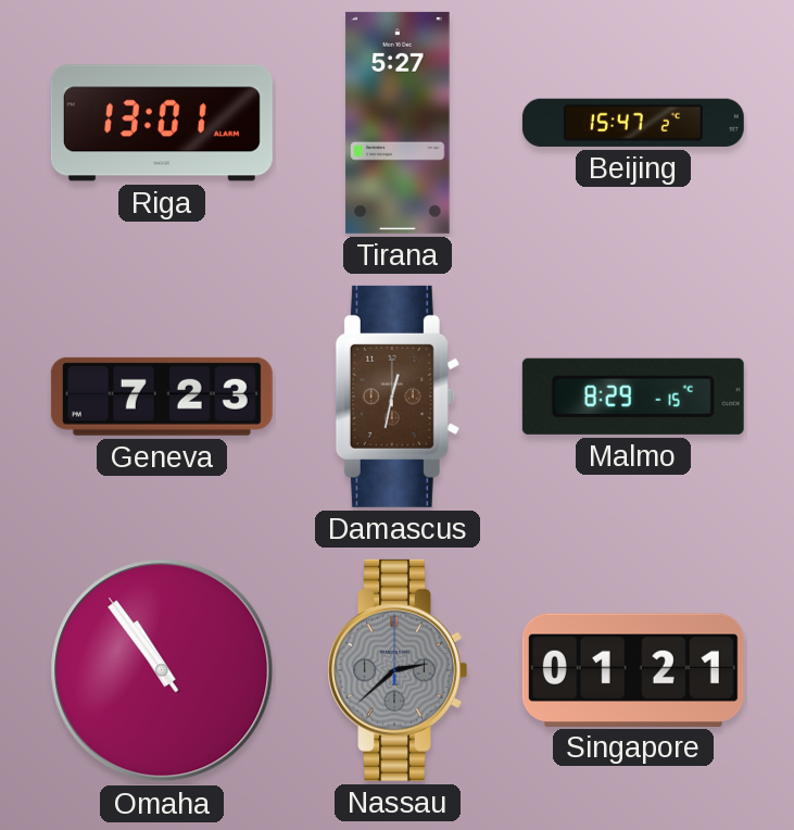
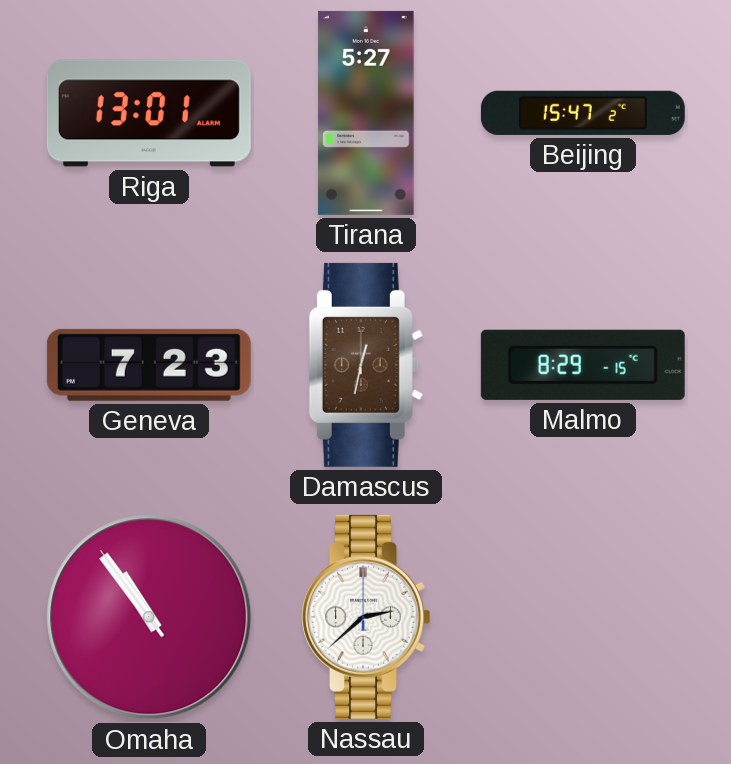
Nassau dial: grey -> white
Singapore: 01:21 -> none
